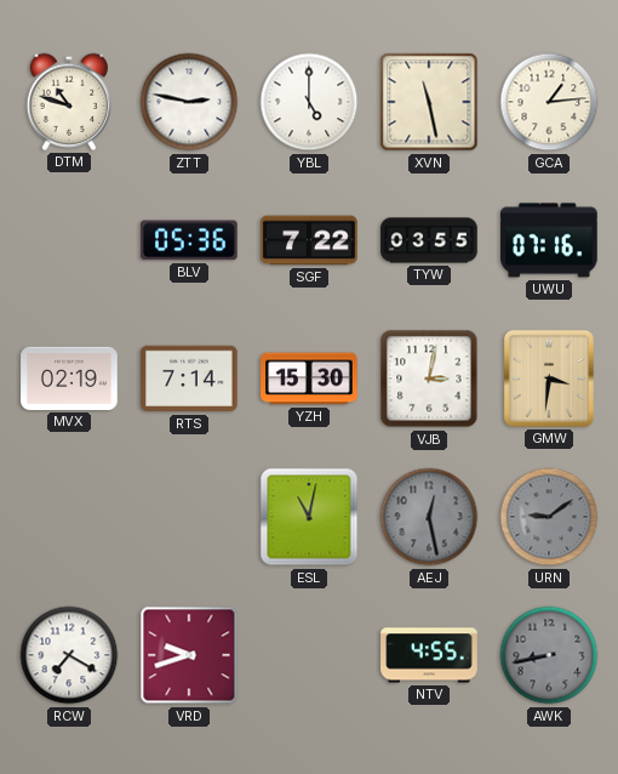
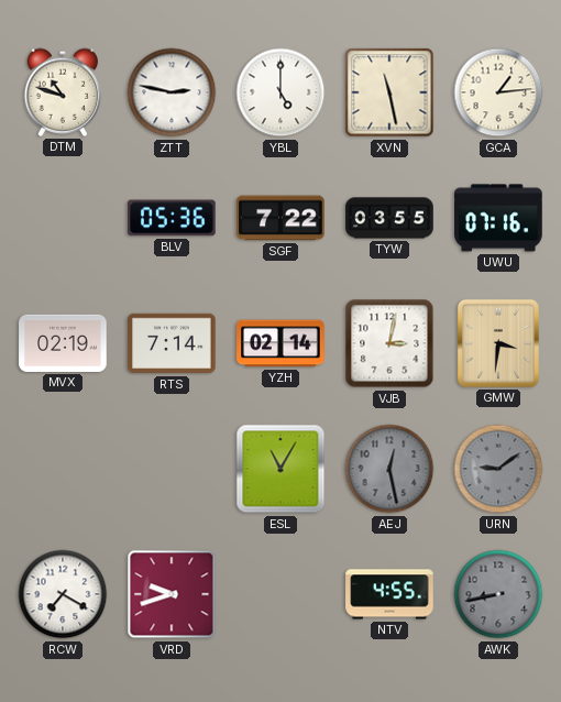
YZH: 15:30 -> 02:14
ESL: 11:02 -> 11:05
